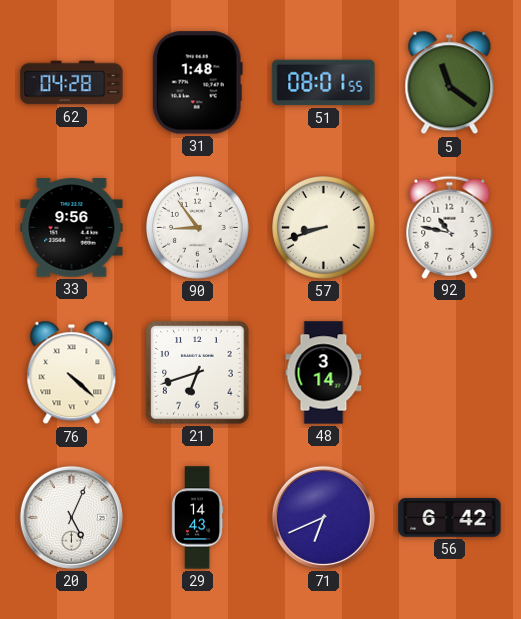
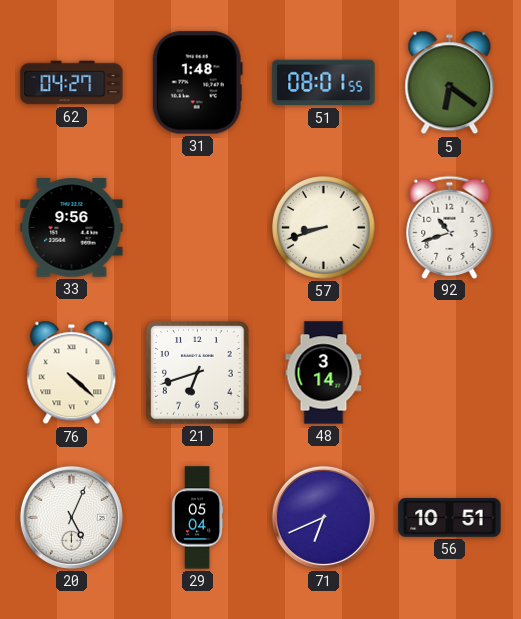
62: 04:28 -> 04:27
5: 11:21 -> 6:21
90: 8:54 -> none
92: 10:47 -> 10:42
29: 14:43 -> 05:04
56: 6:42 -> 10:51
